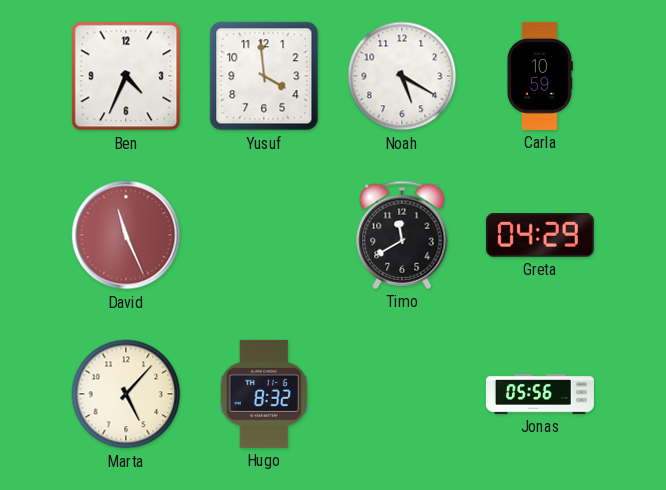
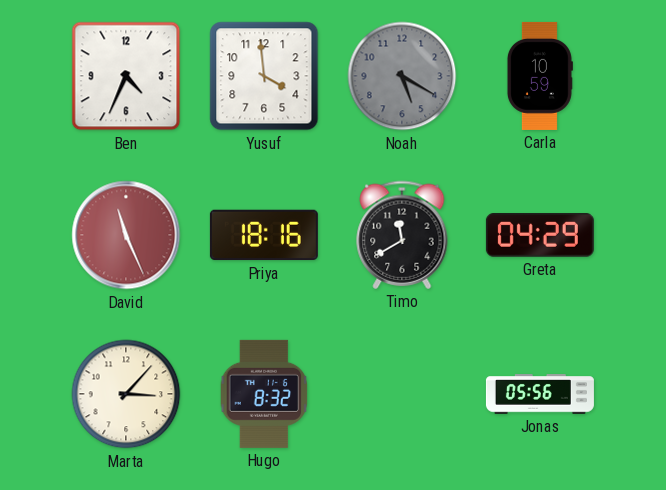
Noah dial: white -> grey
Priya: none -> 18:16
Marta: 5:07 -> 3:07
